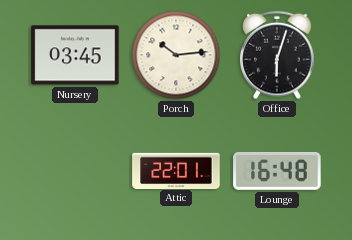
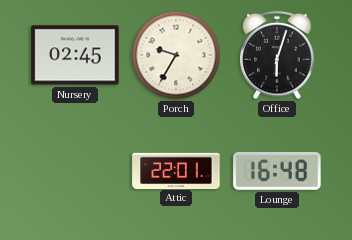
Nursery: 03:45 -> 02:45
Porch: 10:14 -> 9:35
